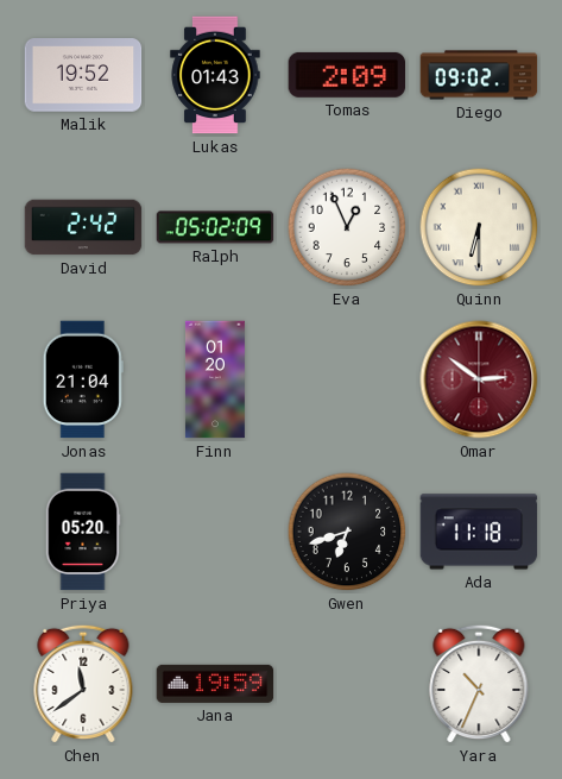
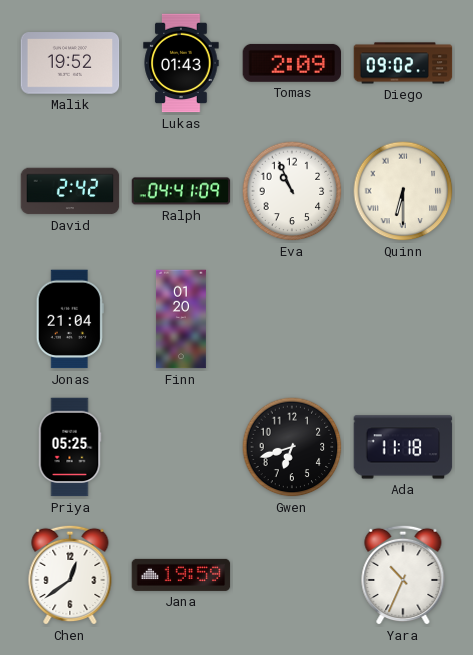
Ralph: 05:02 -> 04:41
Eva: 12:56 -> 10:56
Omar: 2:51 -> none
Priya: 05:20 -> 05:25
Chen: 11:39 -> 12:39
